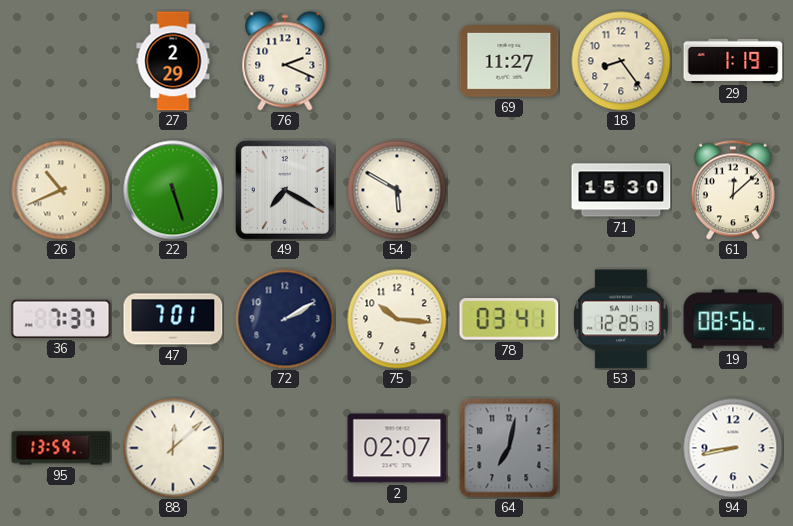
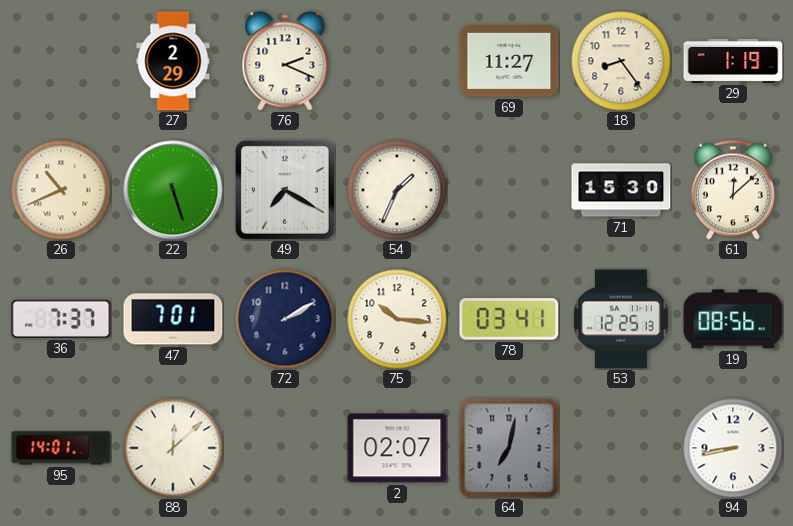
54: 5:50 -> 1:34
95: 13:59 -> 14:01
